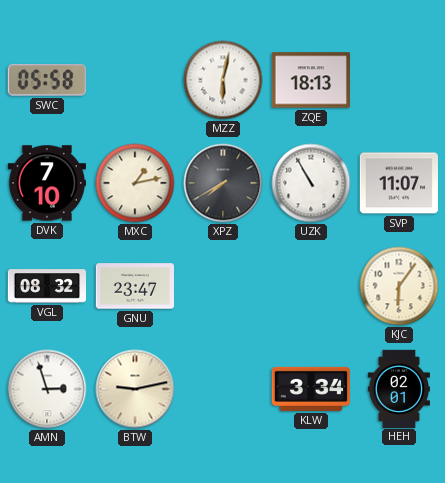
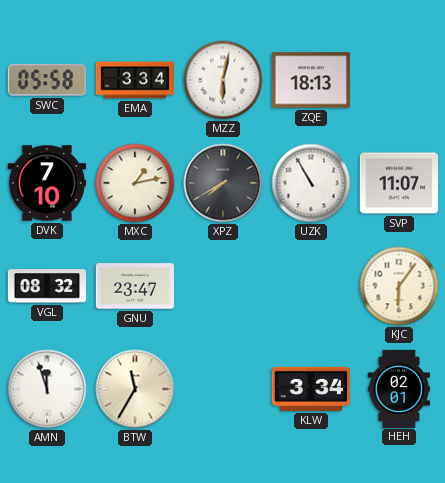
EMA: none -> 3:34
AMN: 2:57 -> 11:57
BTW: 9:13 -> 11:35
